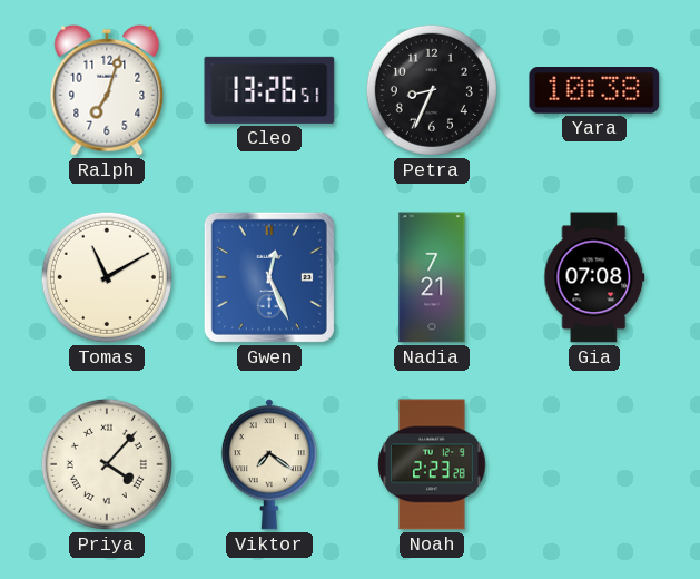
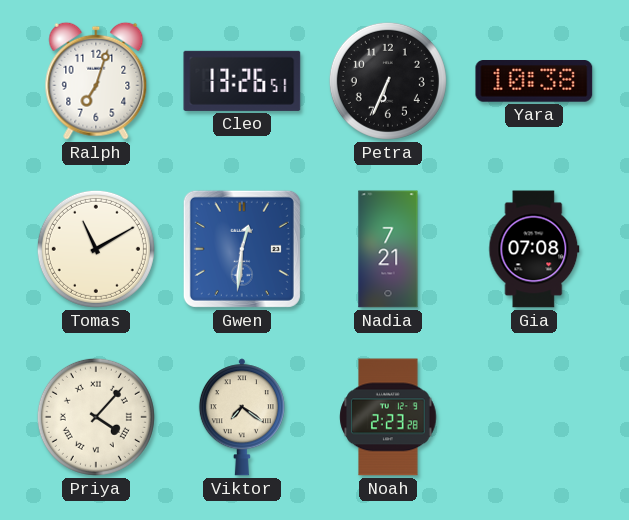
Petra: 8:34 -> 6:34
Gwen: 12:26 -> 12:31
